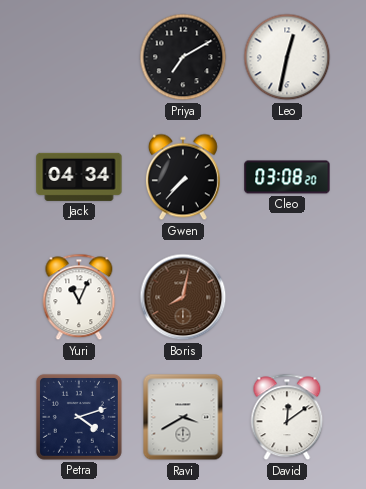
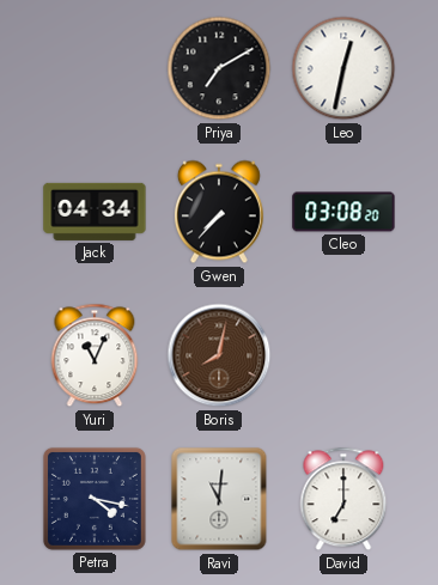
Petra: 4:12 -> 4:17
Ravi: 3:40 -> 11:01
David: 12:09 -> 7:00
